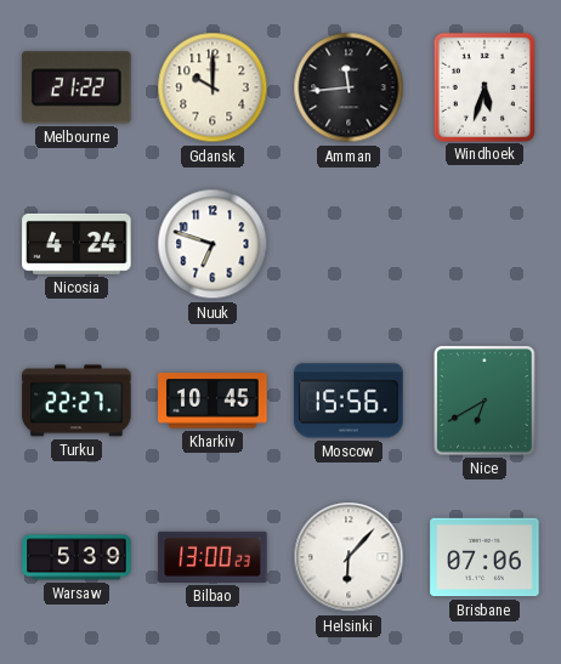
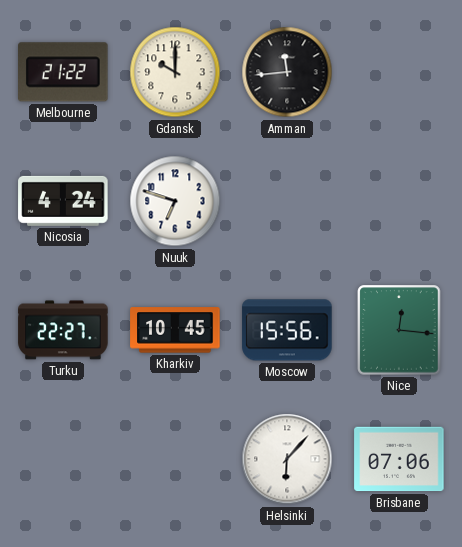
Windhoek: 5:33 -> none
Nice: 6:40 -> 12:16
Warsaw: 5:39 -> none
Bilbao: 13:00 -> none
